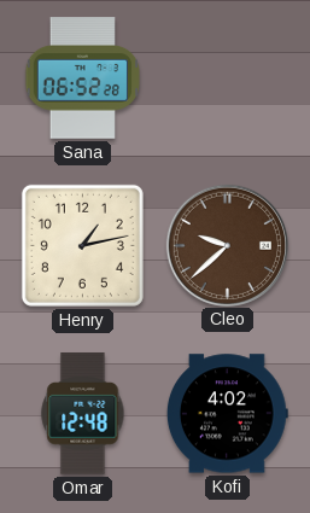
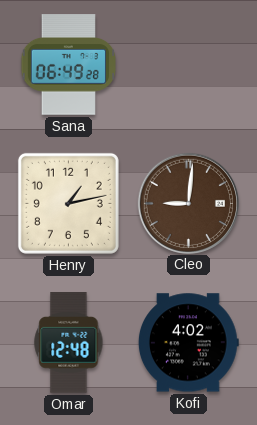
Sana: 06:52 -> 06:49
Cleo: 9:38 -> 9:01
